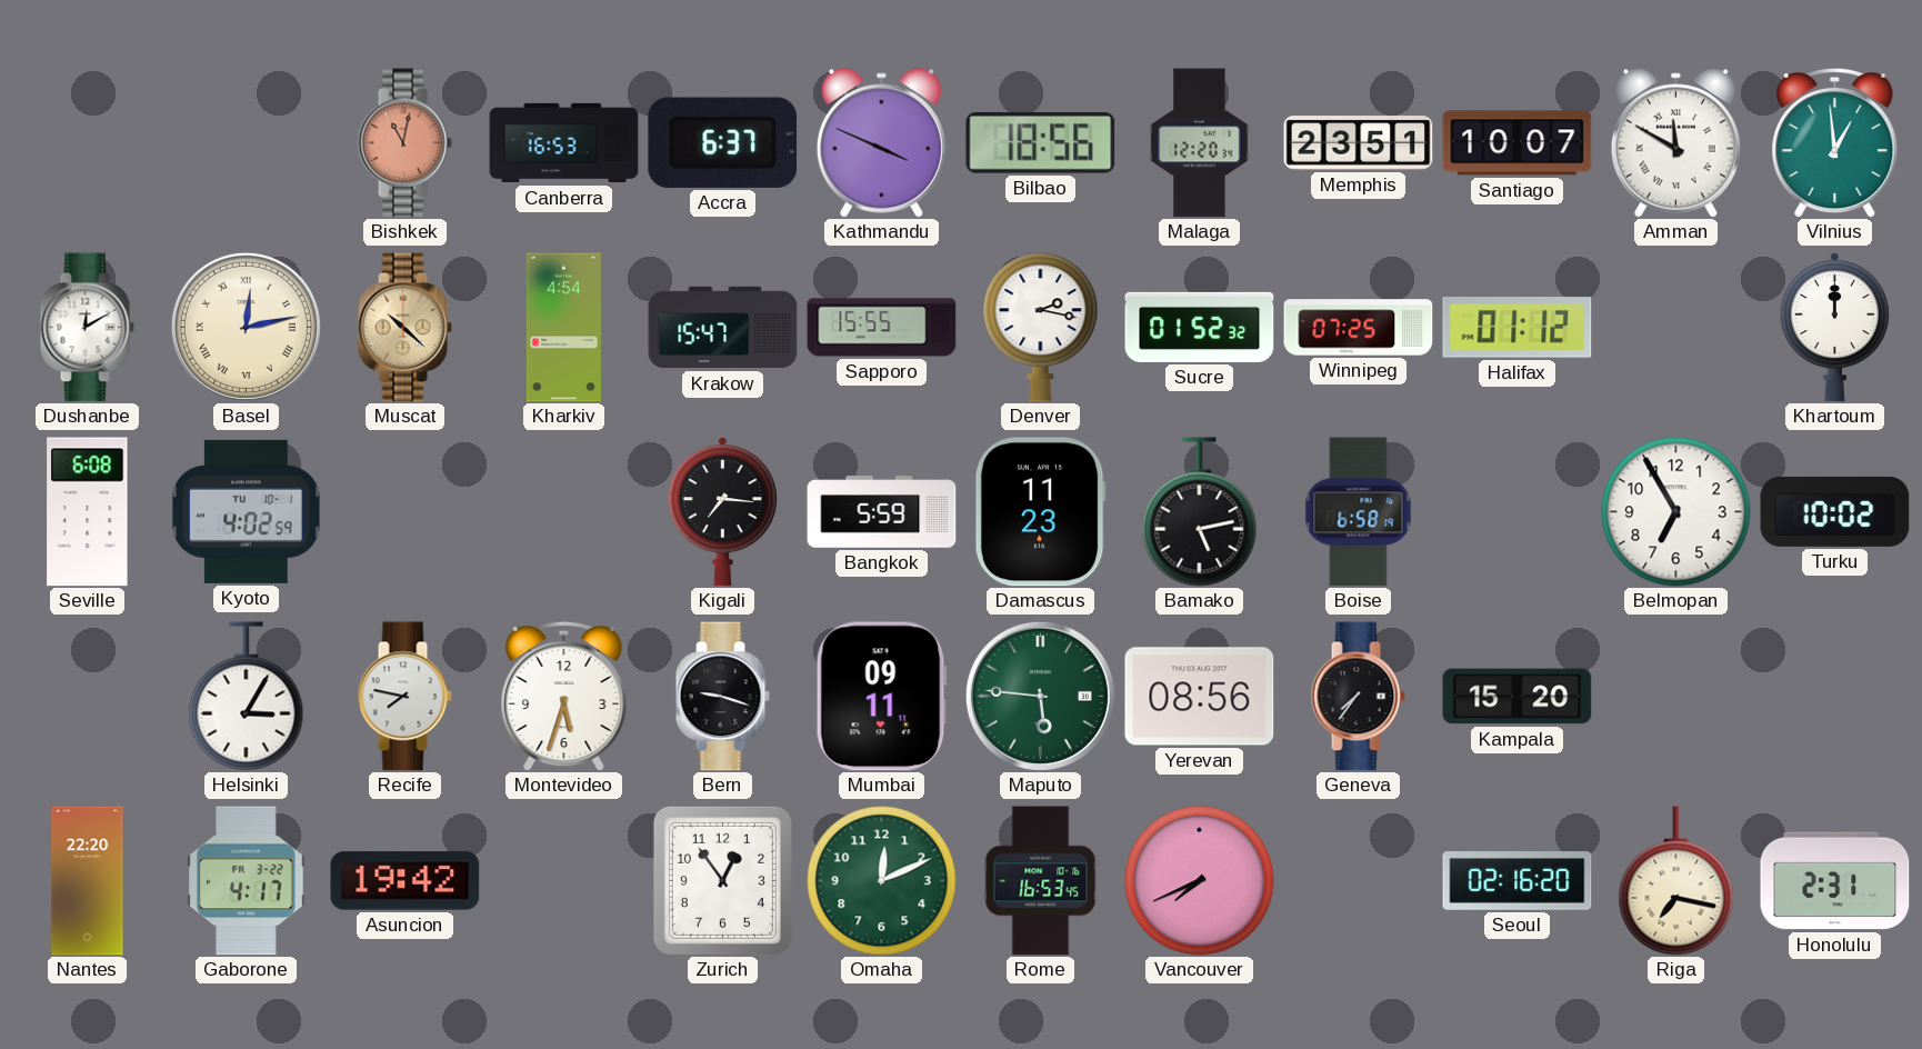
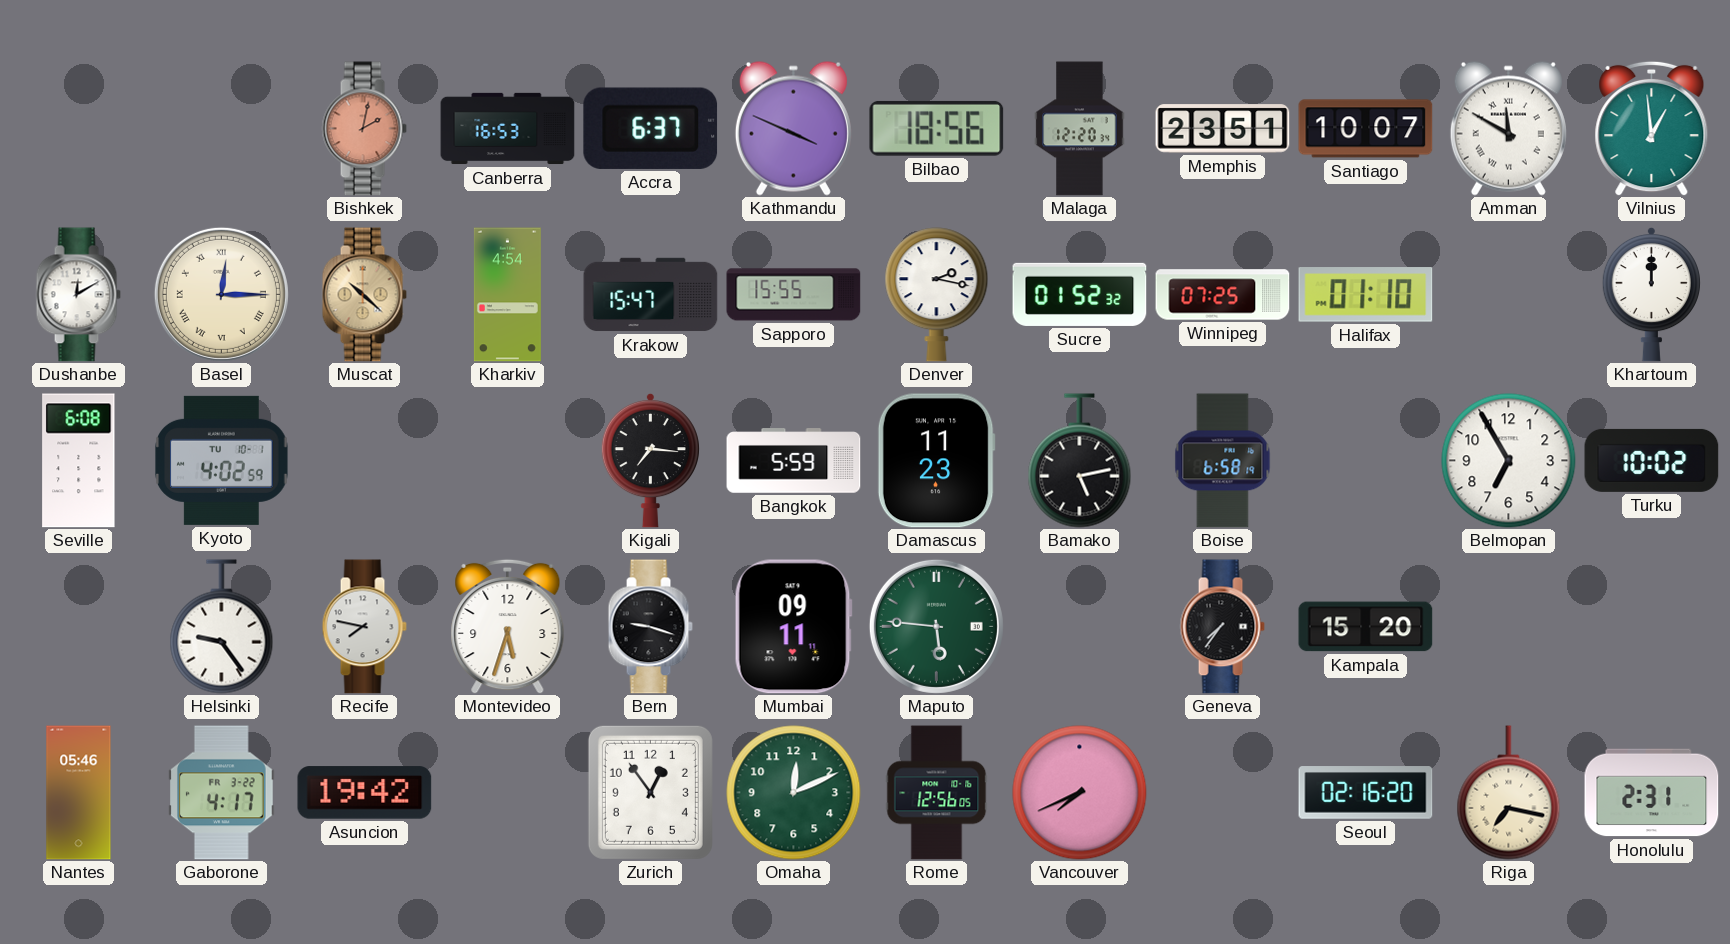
Bishkek: 11:02 -> 2:02
Basel: 12:13 -> 12:15
Halifax: 01:12 -> 01:10
Helsinki: 3:05 -> 9:24
Yerevan: 08:56 -> none
Nantes: 22:20 -> 05:46
Rome: 16:53 -> 12:56
